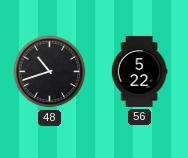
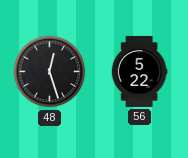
48: 10:42 -> 12:27
